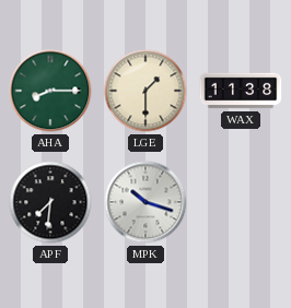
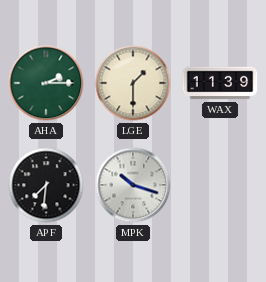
AHA: 8:15 -> 2:15
WAX: 11:38 -> 11:39
